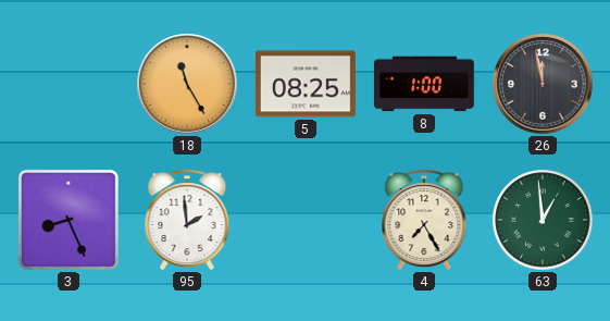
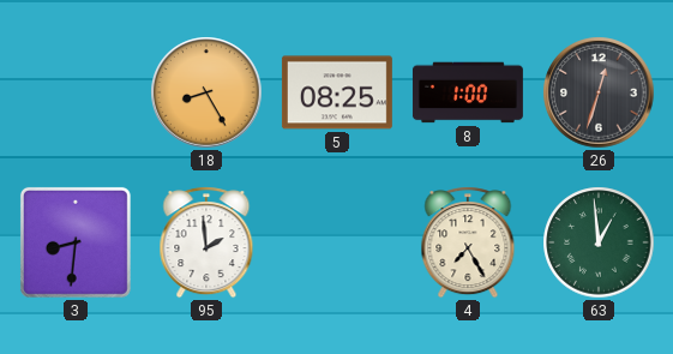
18: 11:25 -> 8:25
26: 11:58 -> 12:33
3: 8:26 -> 8:31
